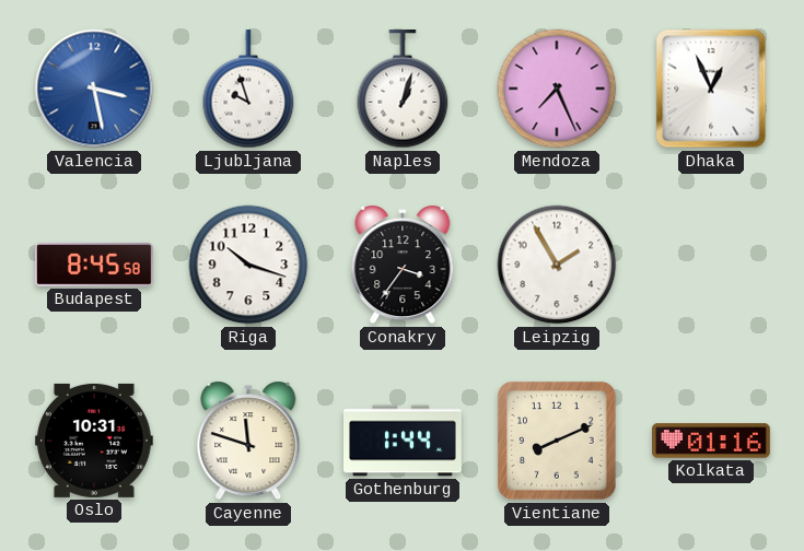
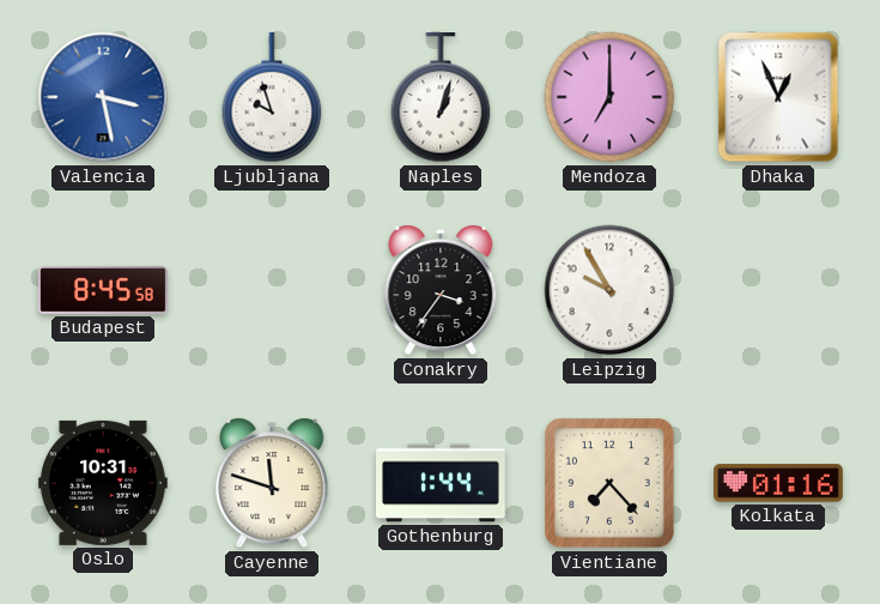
Mendoza: 7:26 -> 7:00
Riga: 10:18 -> none
Leipzig: 1:55 -> 9:55
Vientiane: 8:11 -> 7:23
